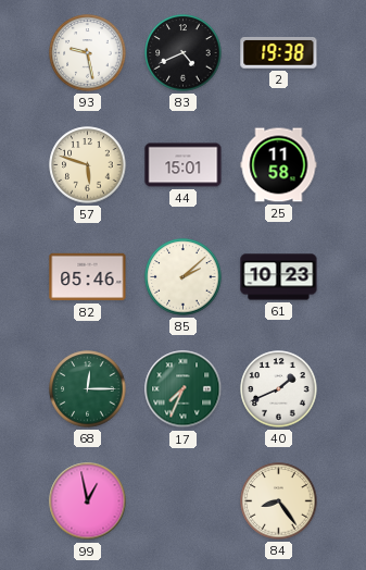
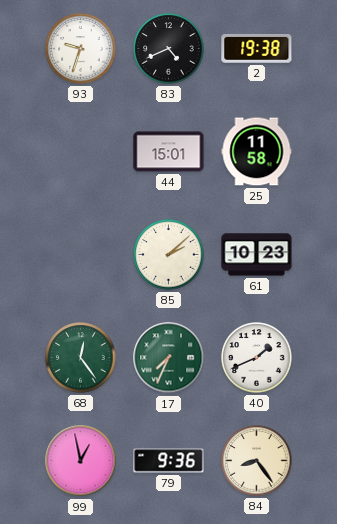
93: 9:28 -> 9:33
57: 5:48 -> none
82: 05:46 -> none
68: 12:15 -> 12:24
79: none -> 9:36
